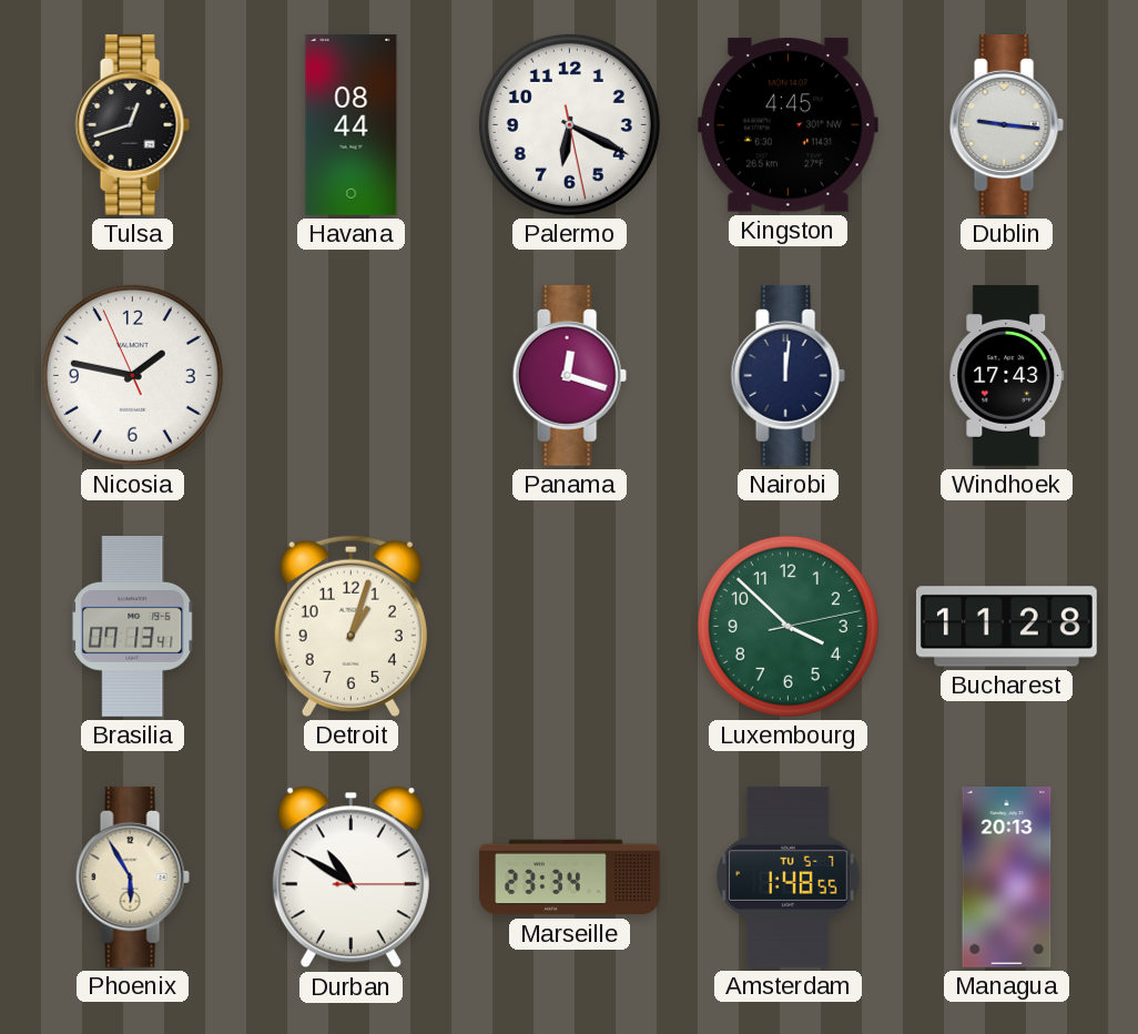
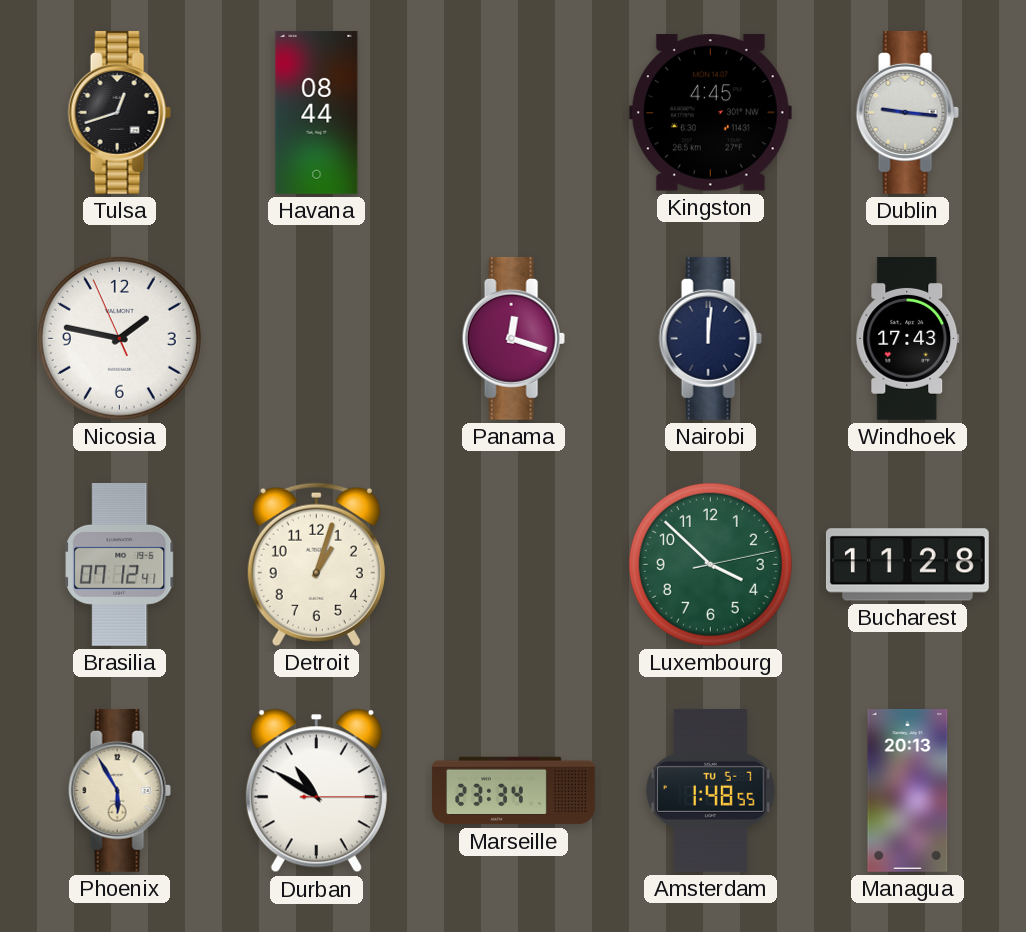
Palermo: 6:19 -> none
Brasilia: 07:13 -> 07:12
